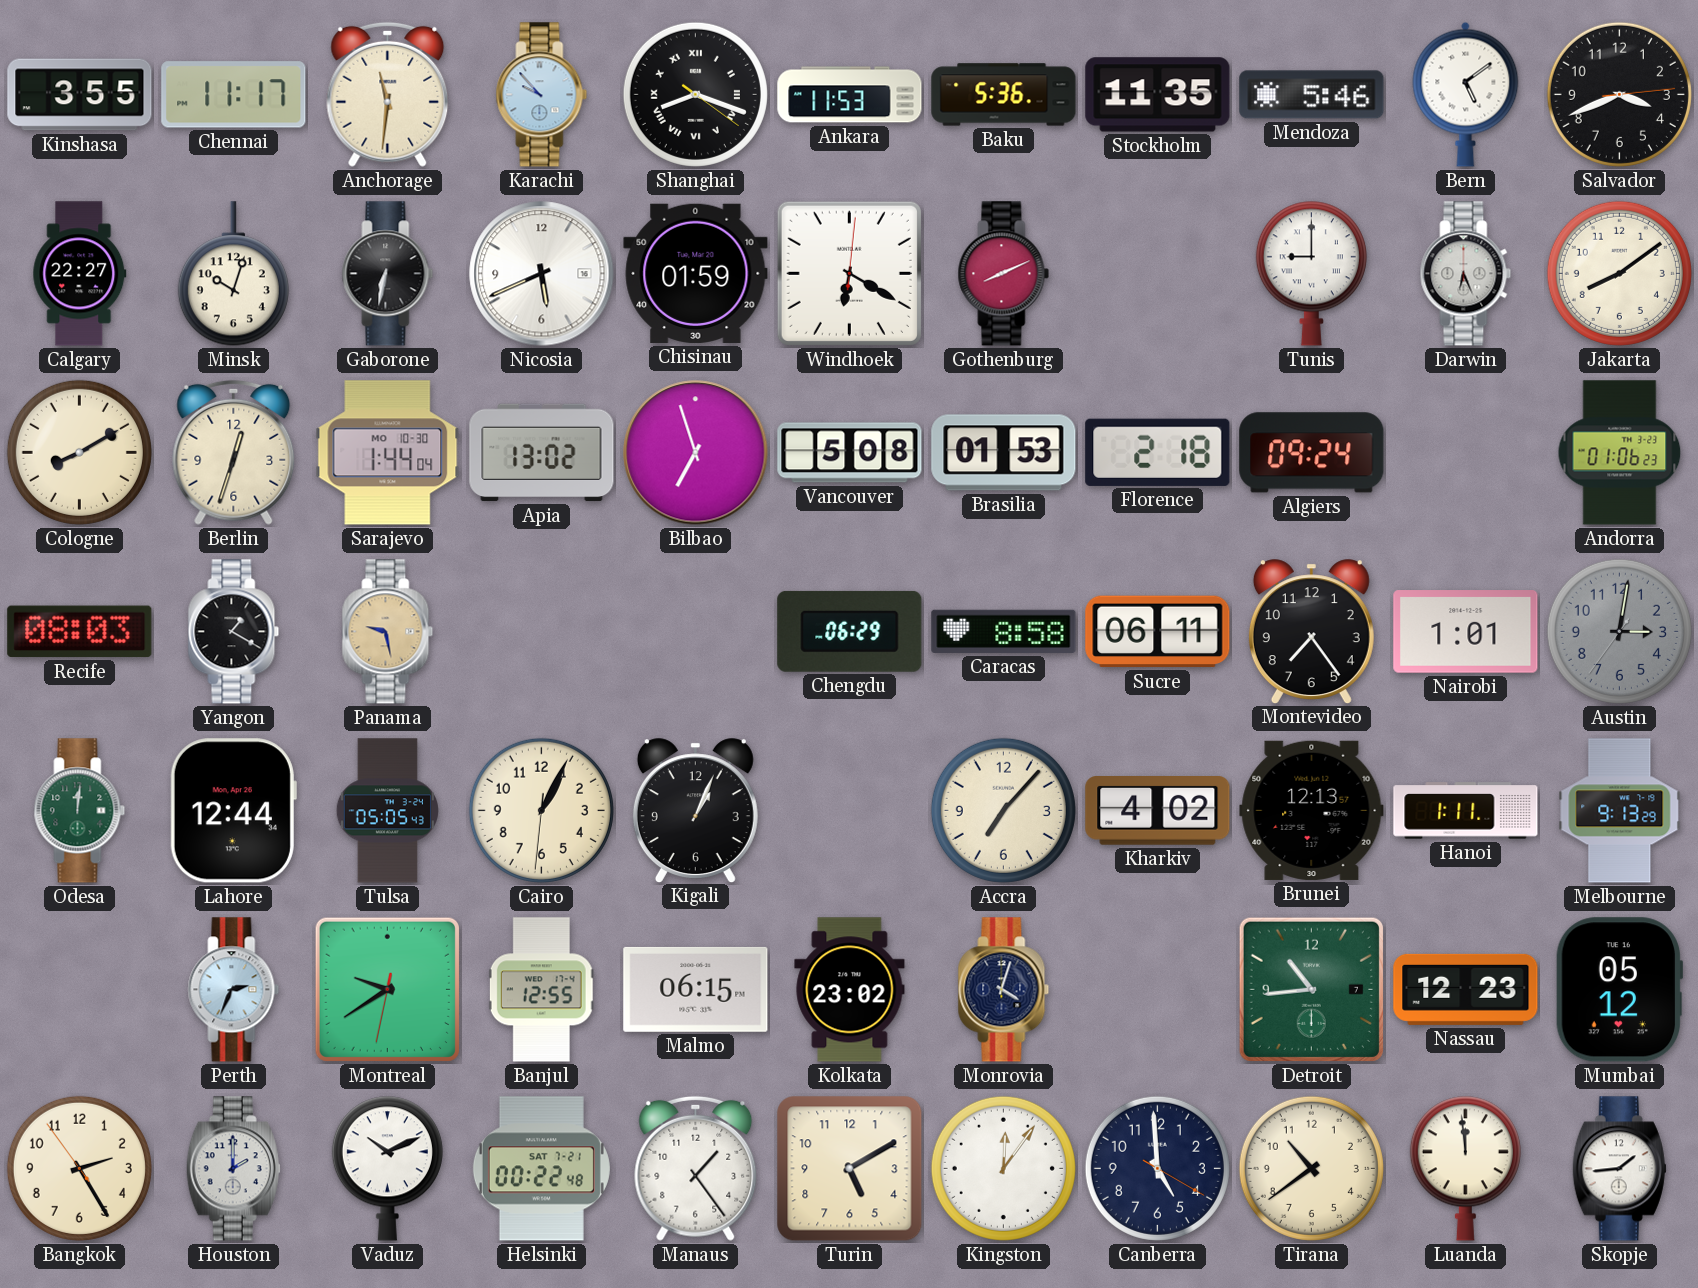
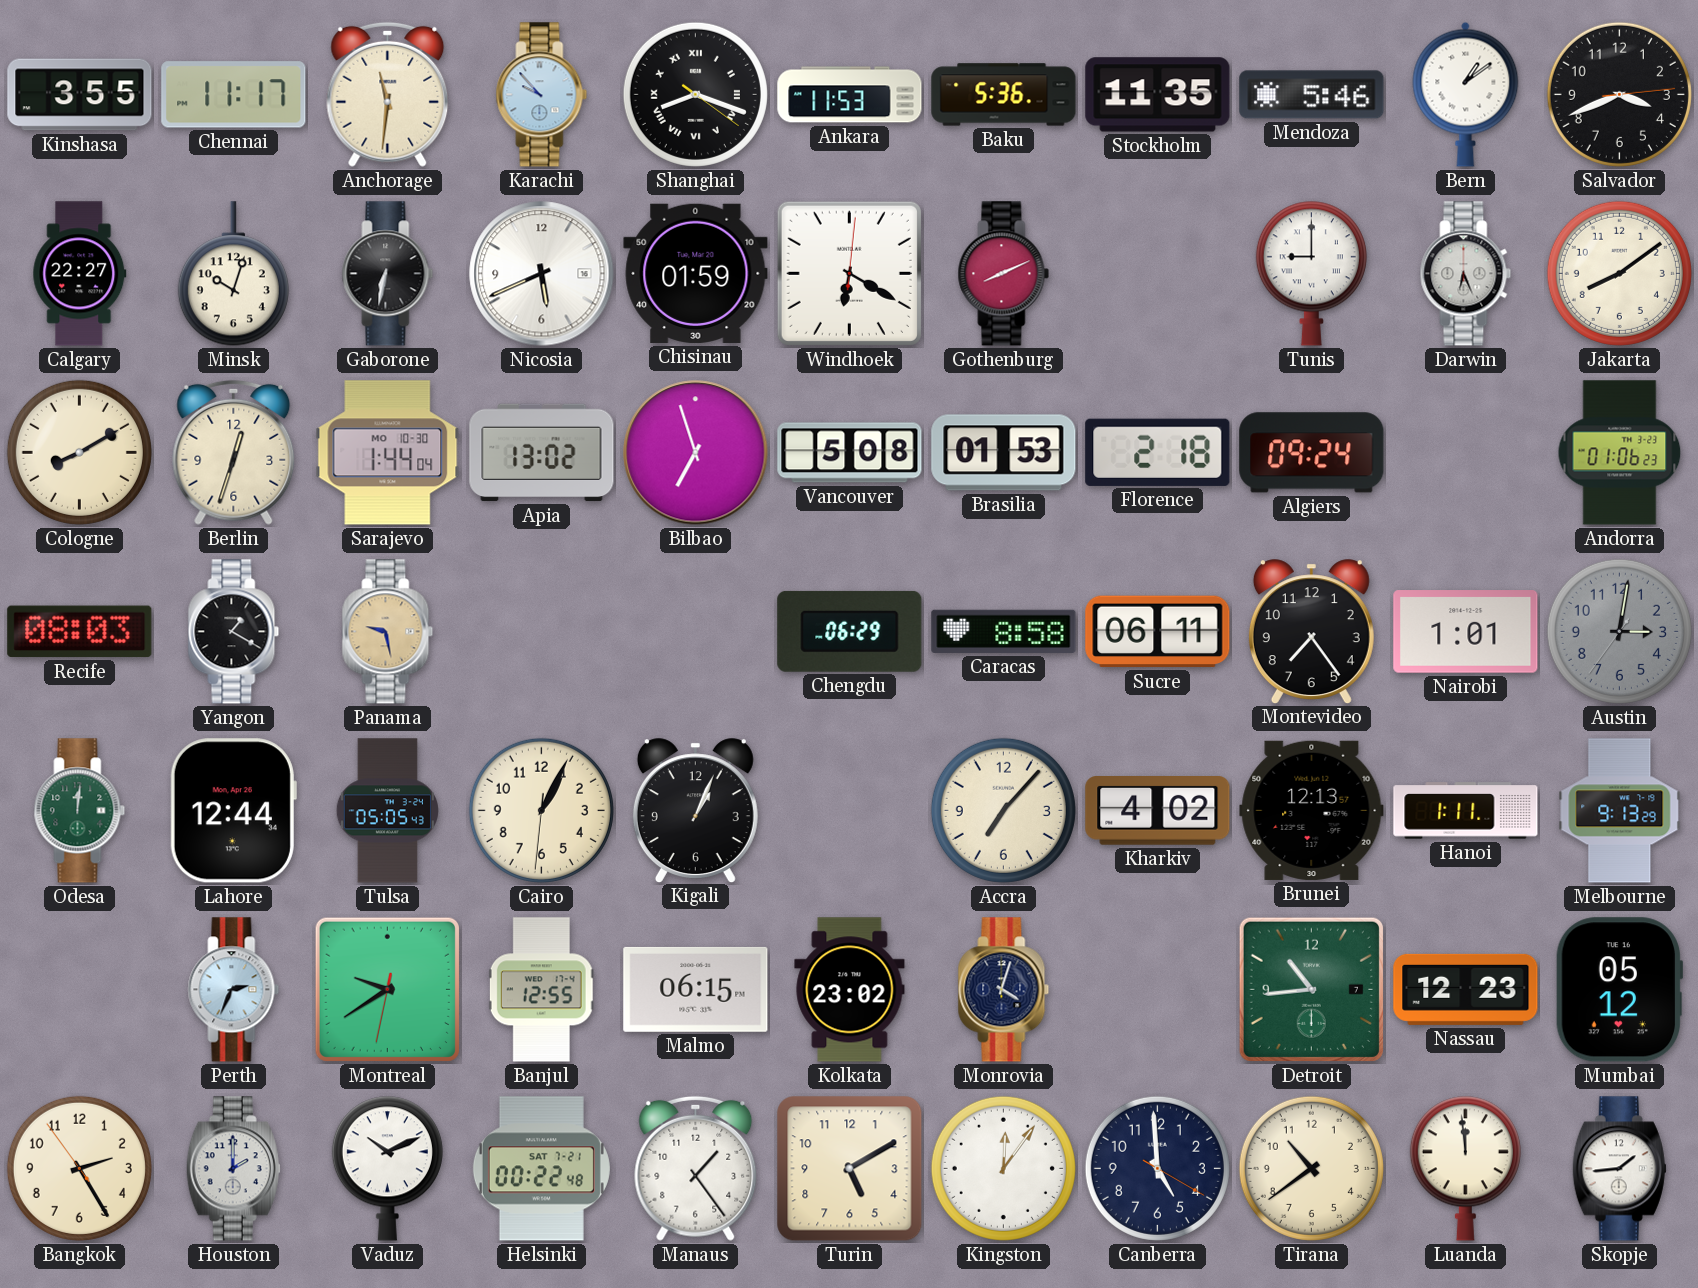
Bern: 5:09 -> 1:09
